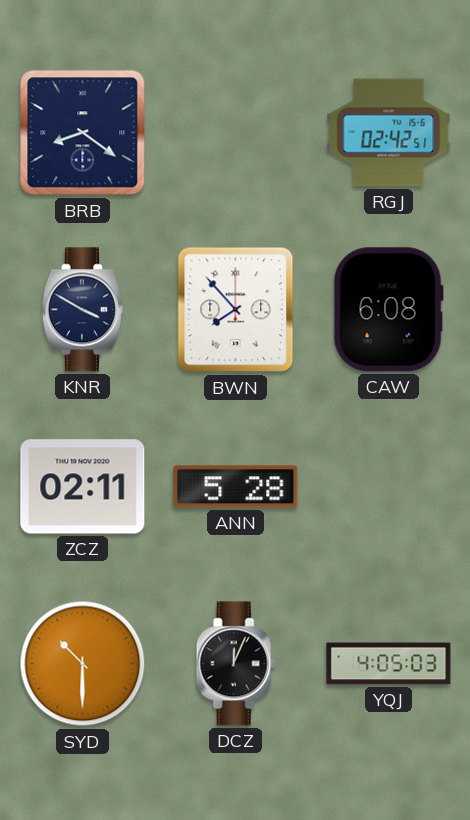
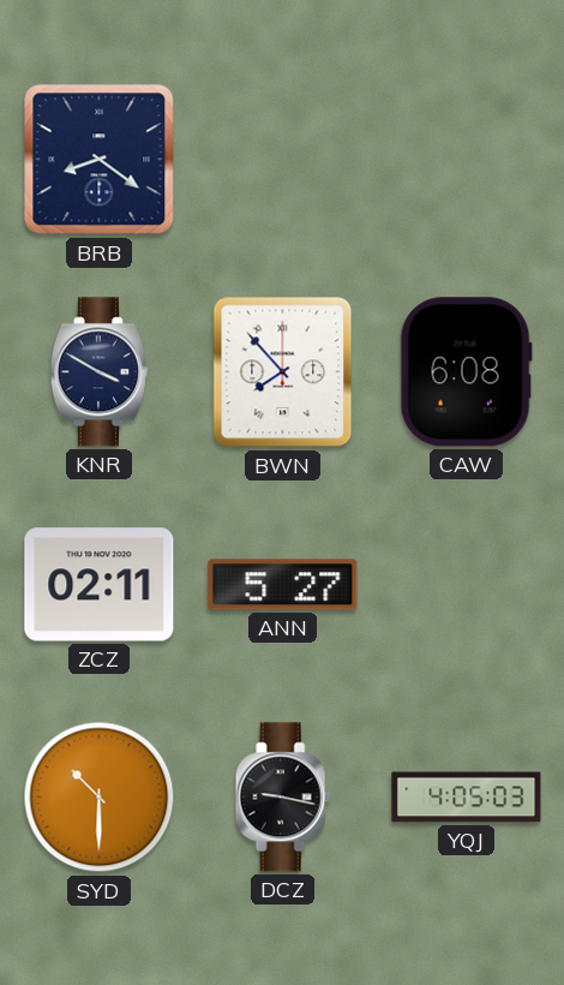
RGJ: 02:42 -> none
ANN: 5:28 -> 5:27
DCZ: 12:04 -> 9:17
